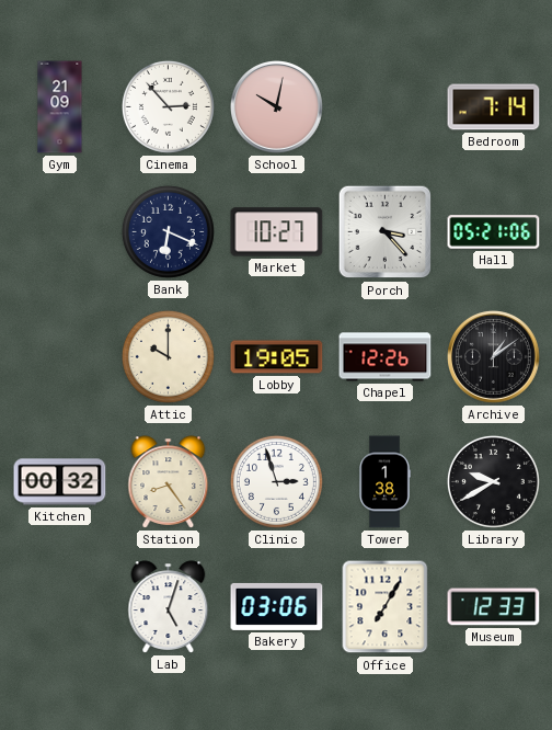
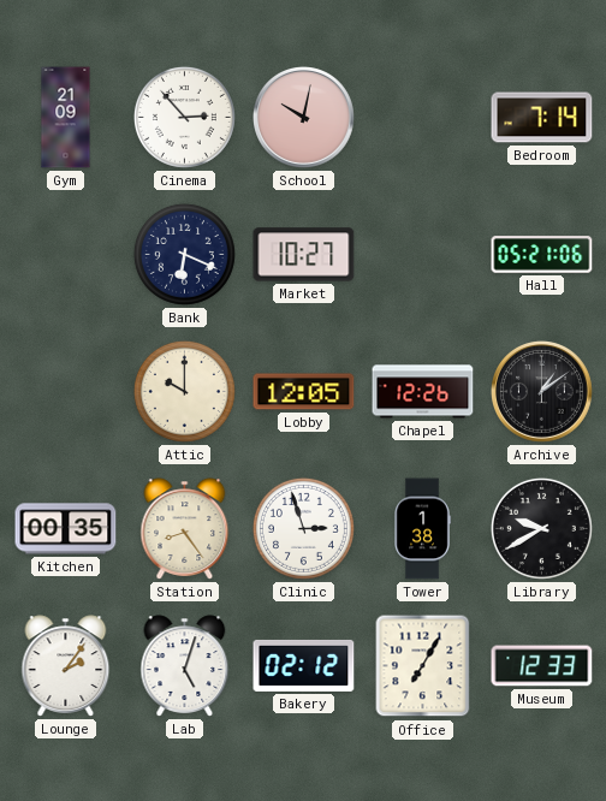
Porch: 3:23 -> none
Lobby: 19:05 -> 12:05
Kitchen: 00:32 -> 00:35
Lounge: none -> 2:06
Bakery: 03:06 -> 02:12
